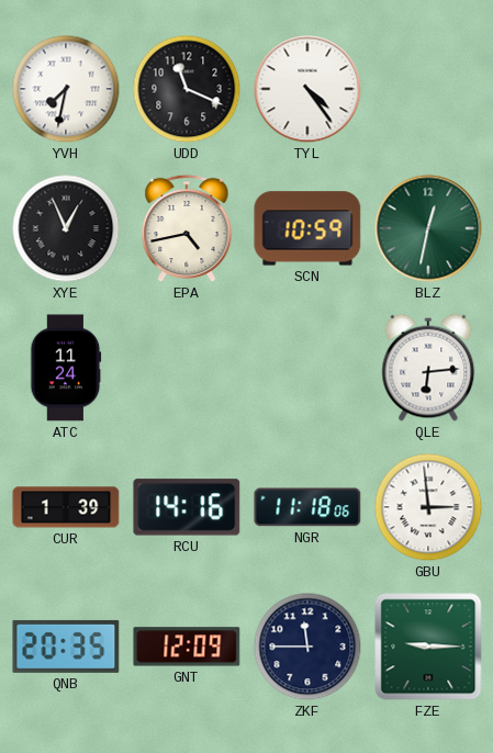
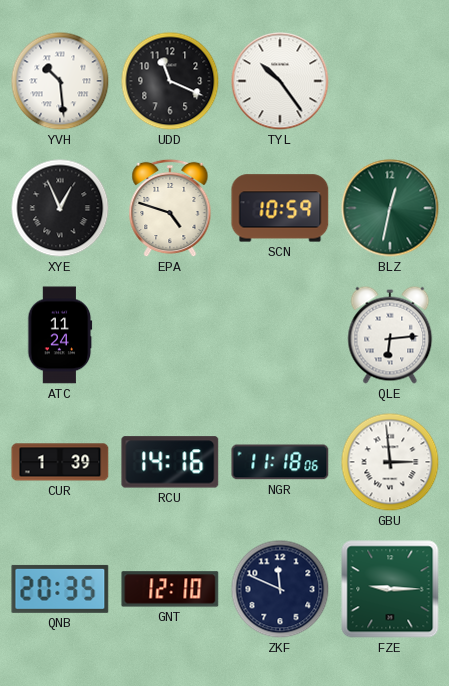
YVH: 7:32 -> 10:29
TYL: 4:24 -> 10:24
EPA: 4:43 -> 4:48
GNT: 12:09 -> 12:10
ZKF: 11:45 -> 11:49
